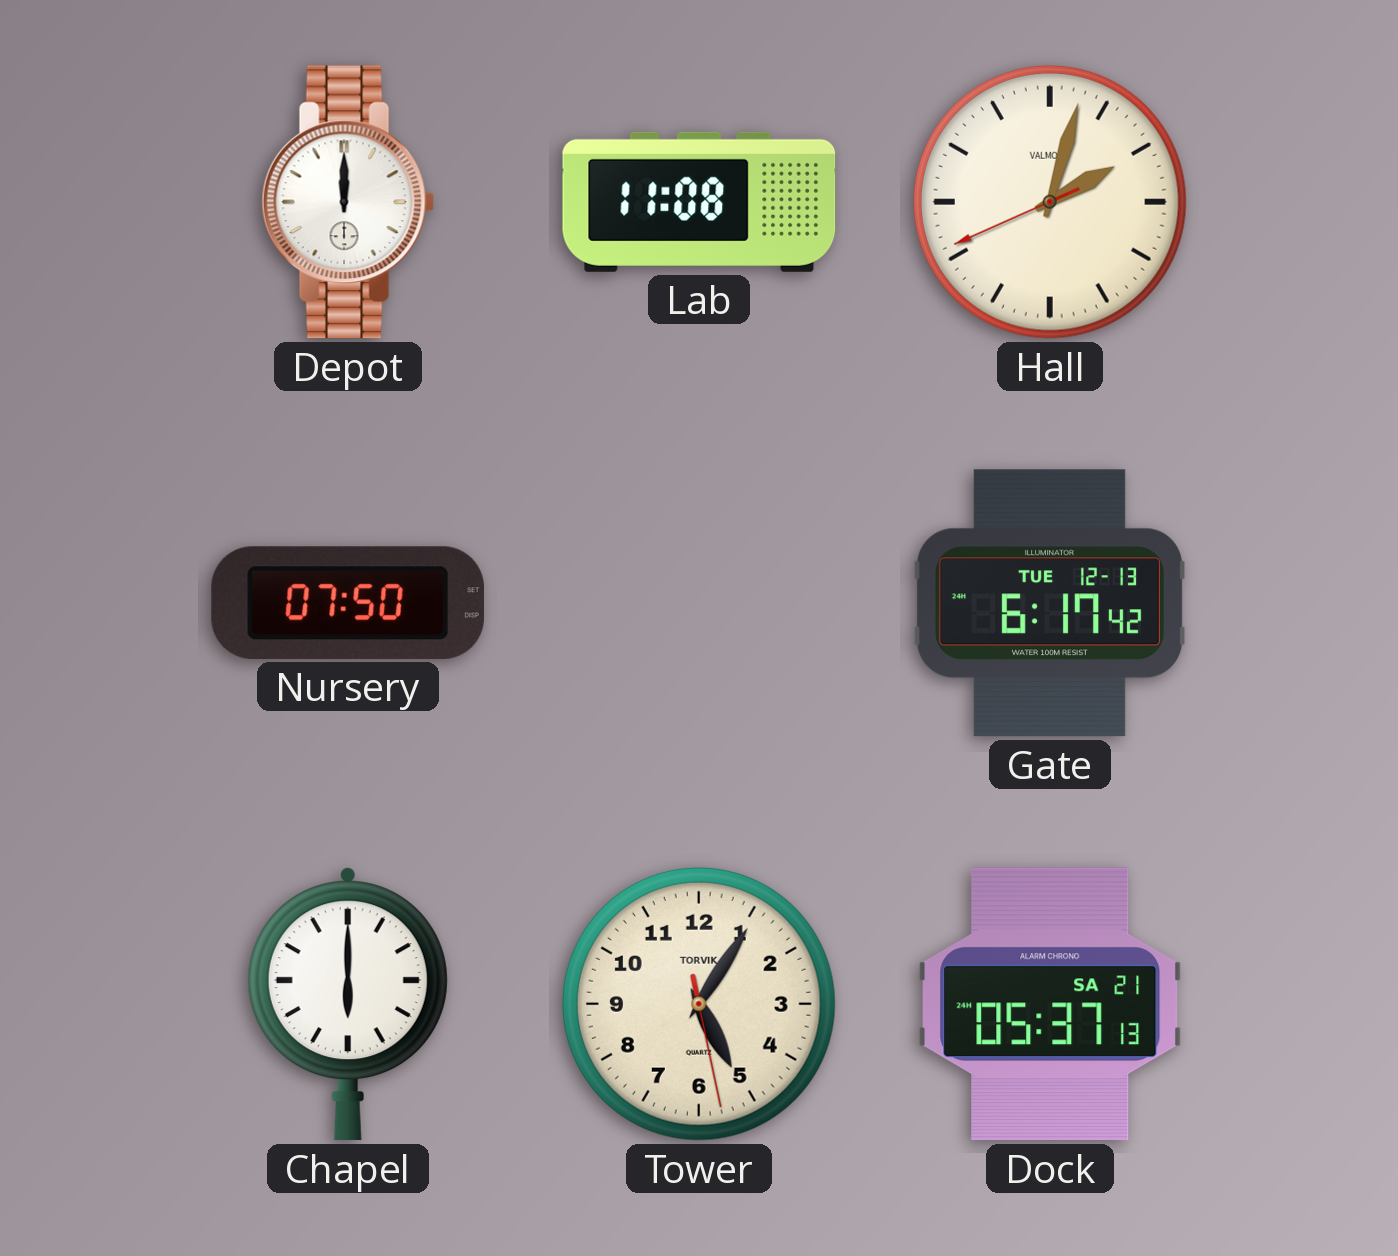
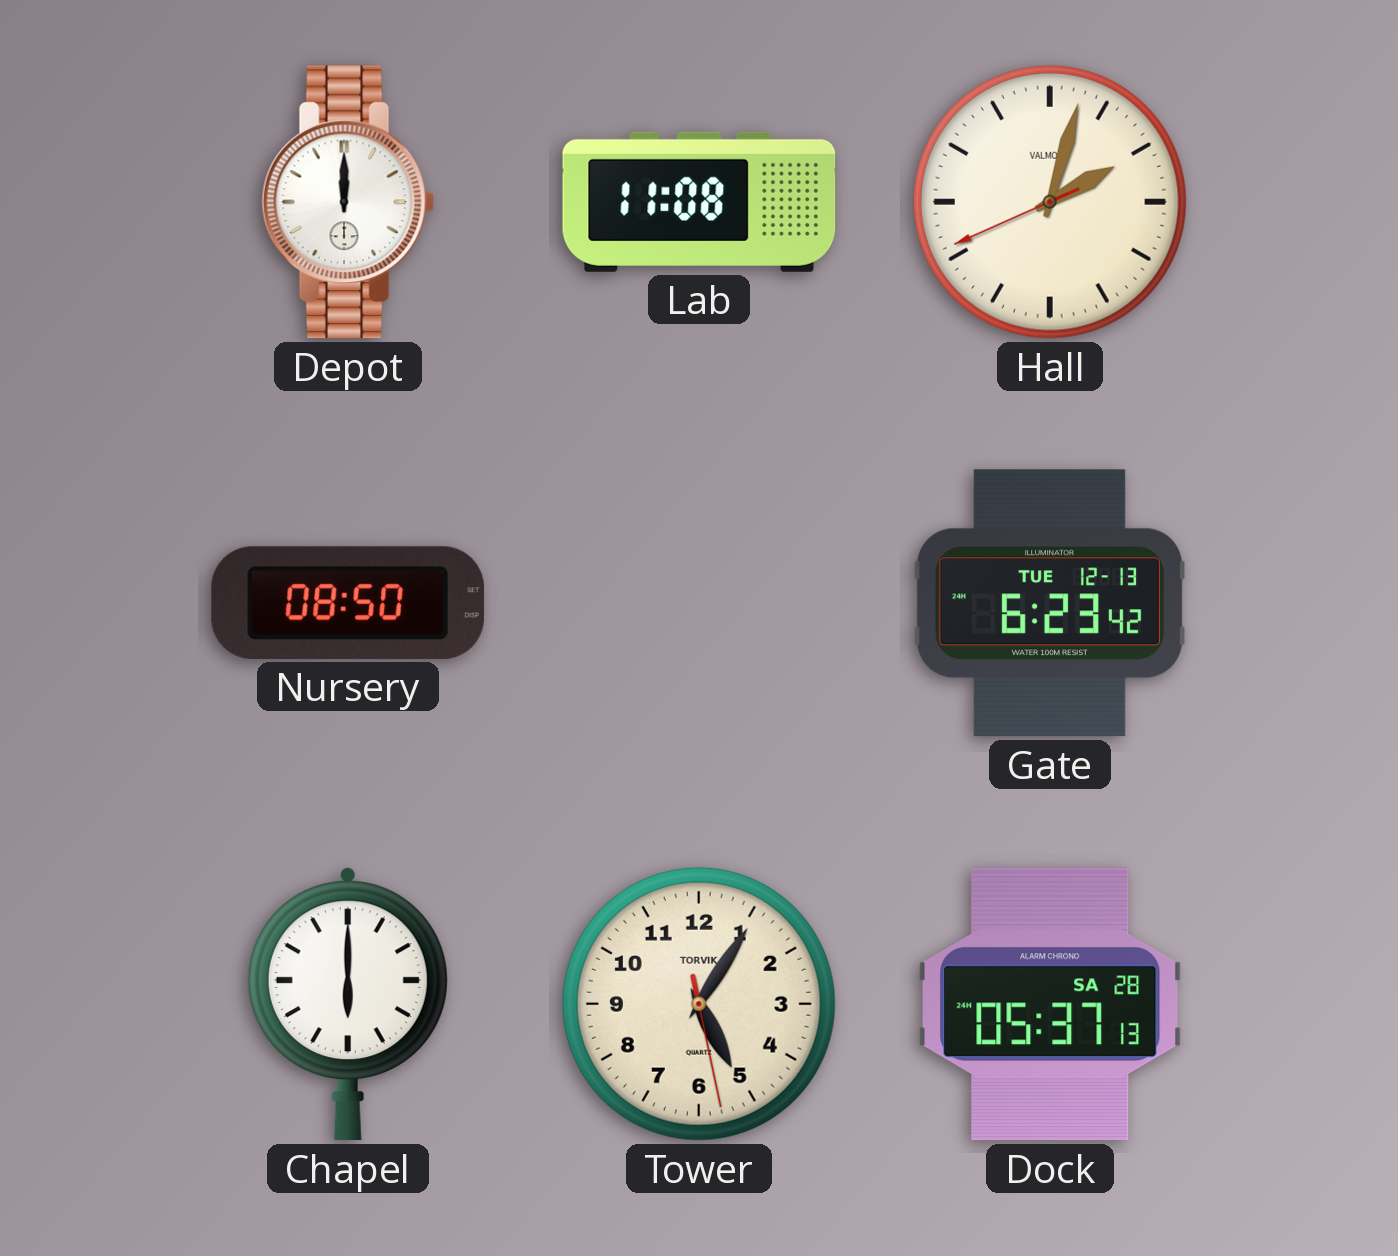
Nursery: 07:50 -> 08:50
Gate: 6:17 -> 6:23
Dock date: SA 21 -> SA 28
